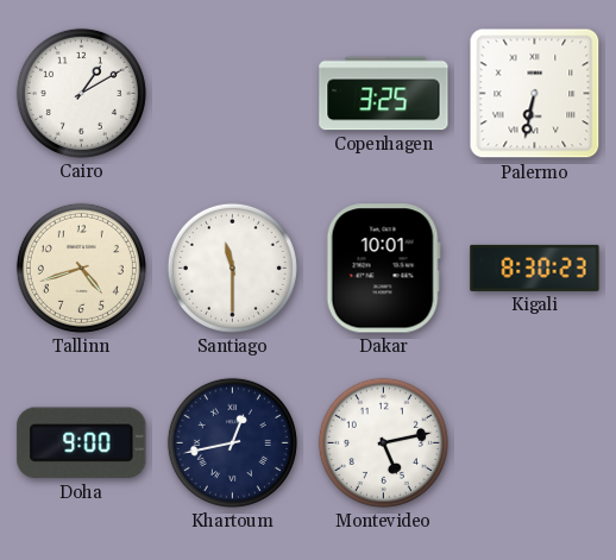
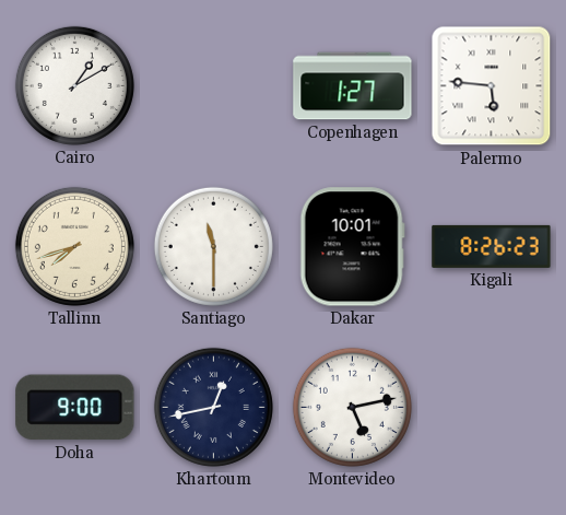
Copenhagen: 3:25 -> 1:27
Palermo: 6:32 -> 5:46
Tallinn: 4:42 -> 7:42
Kigali: 8:30 -> 8:26
